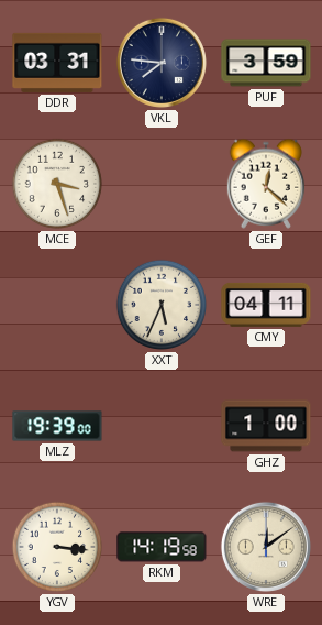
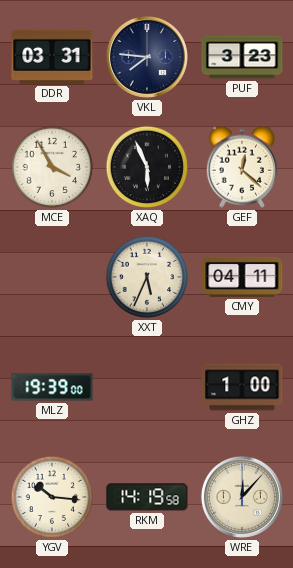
PUF: 3:59 -> 3:23
MCE: 3:27 -> 3:55
XAQ: none -> 5:56
YGV: 3:16 -> 10:16
WRE: 12:09 -> 12:07
